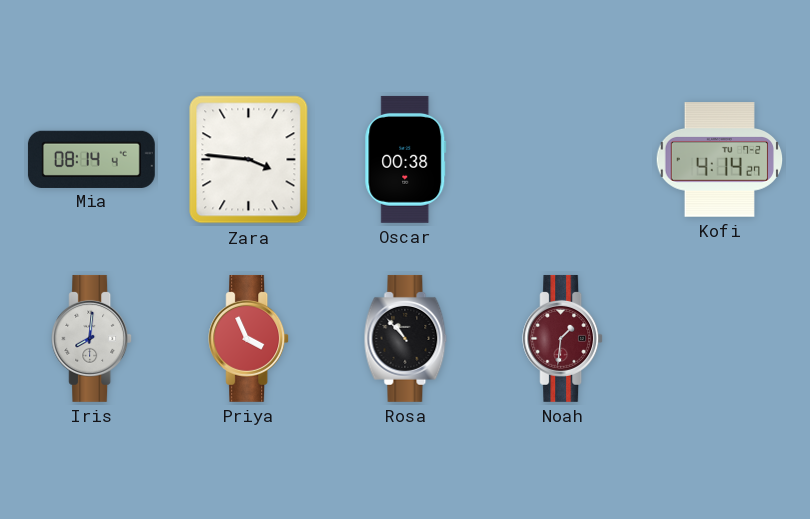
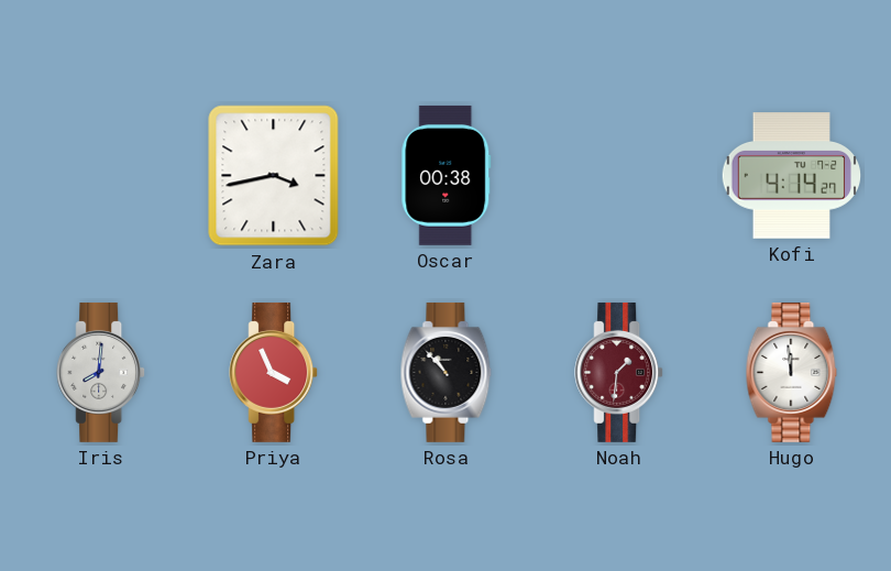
Mia: 08:14 -> none
Zara: 3:46 -> 3:43
Hugo: none -> 11:59
